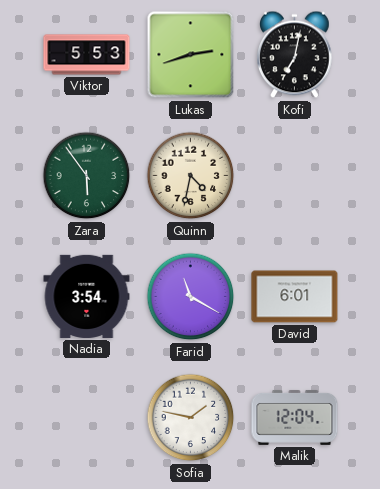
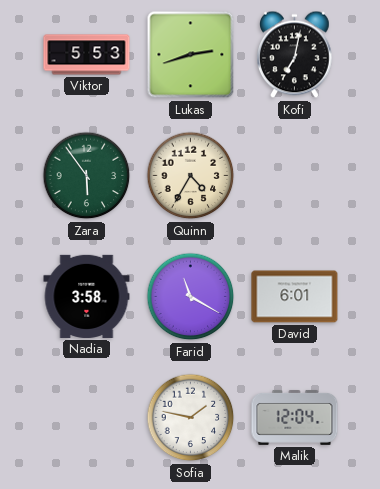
Quinn: 4:32 -> 4:35
Nadia: 3:54 -> 3:58
